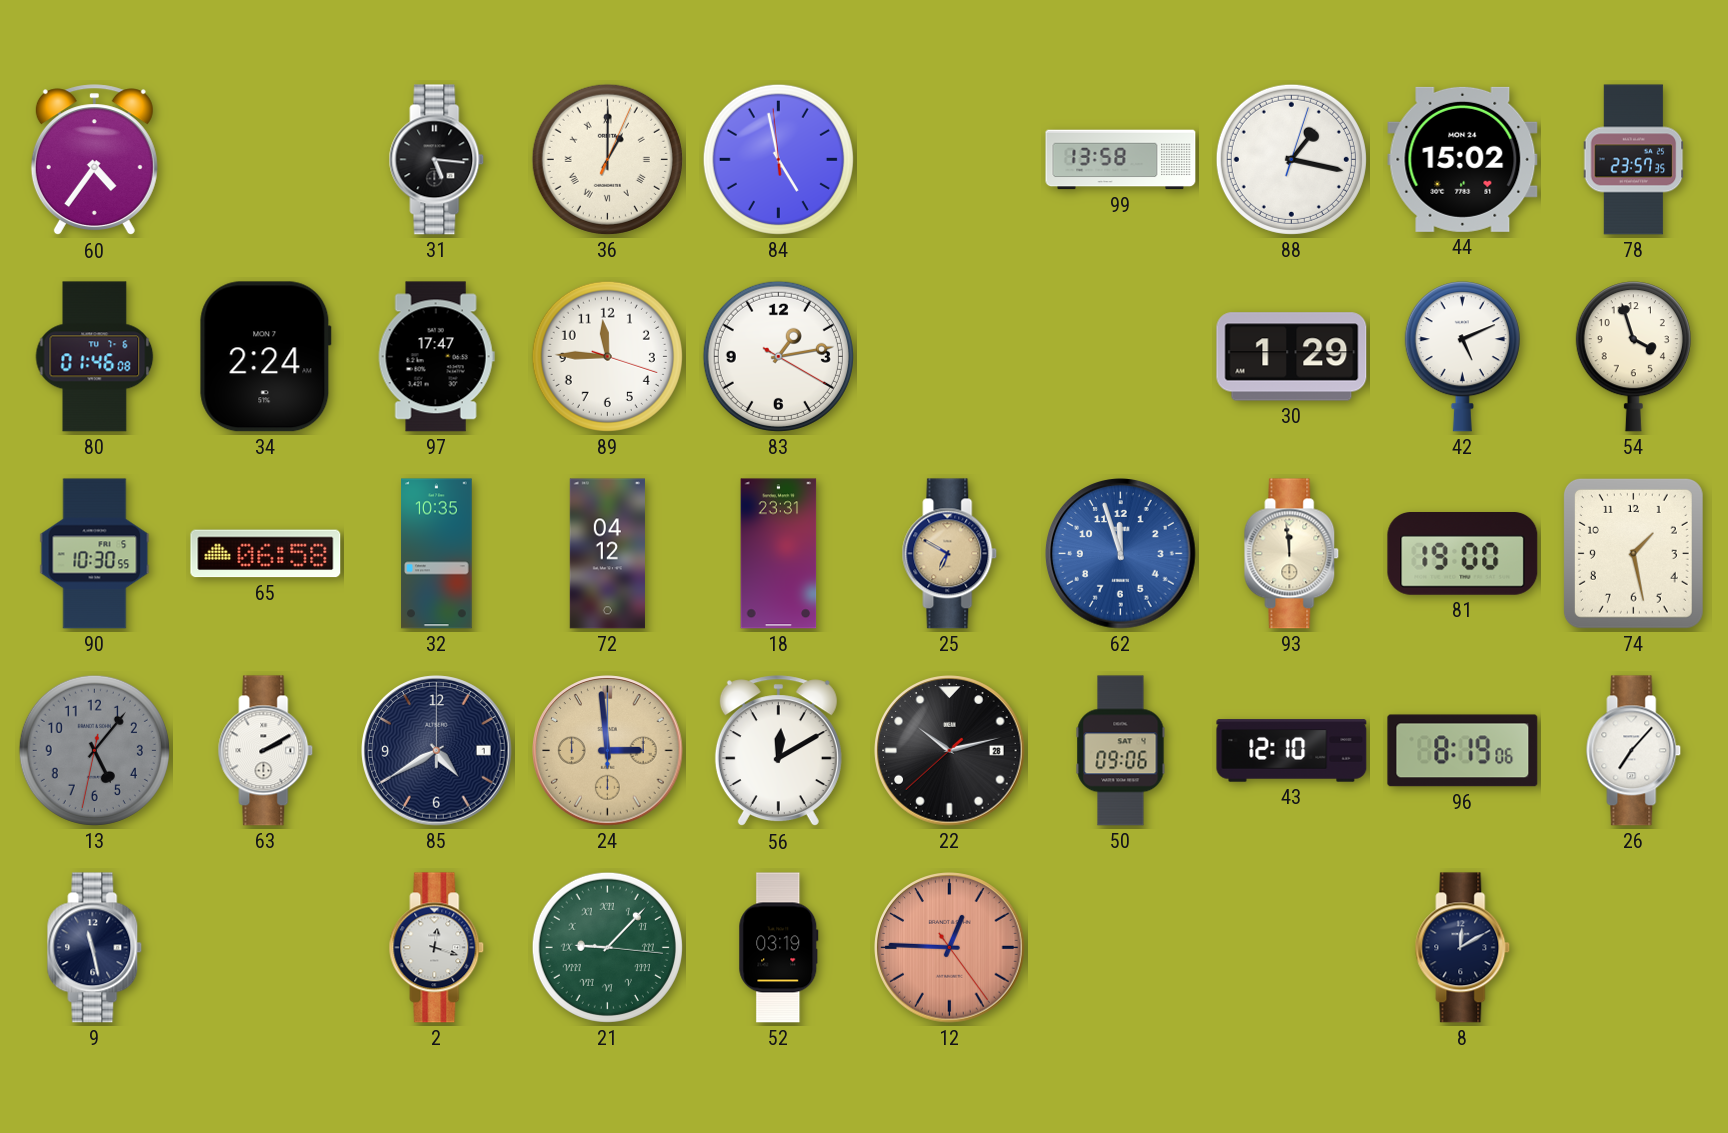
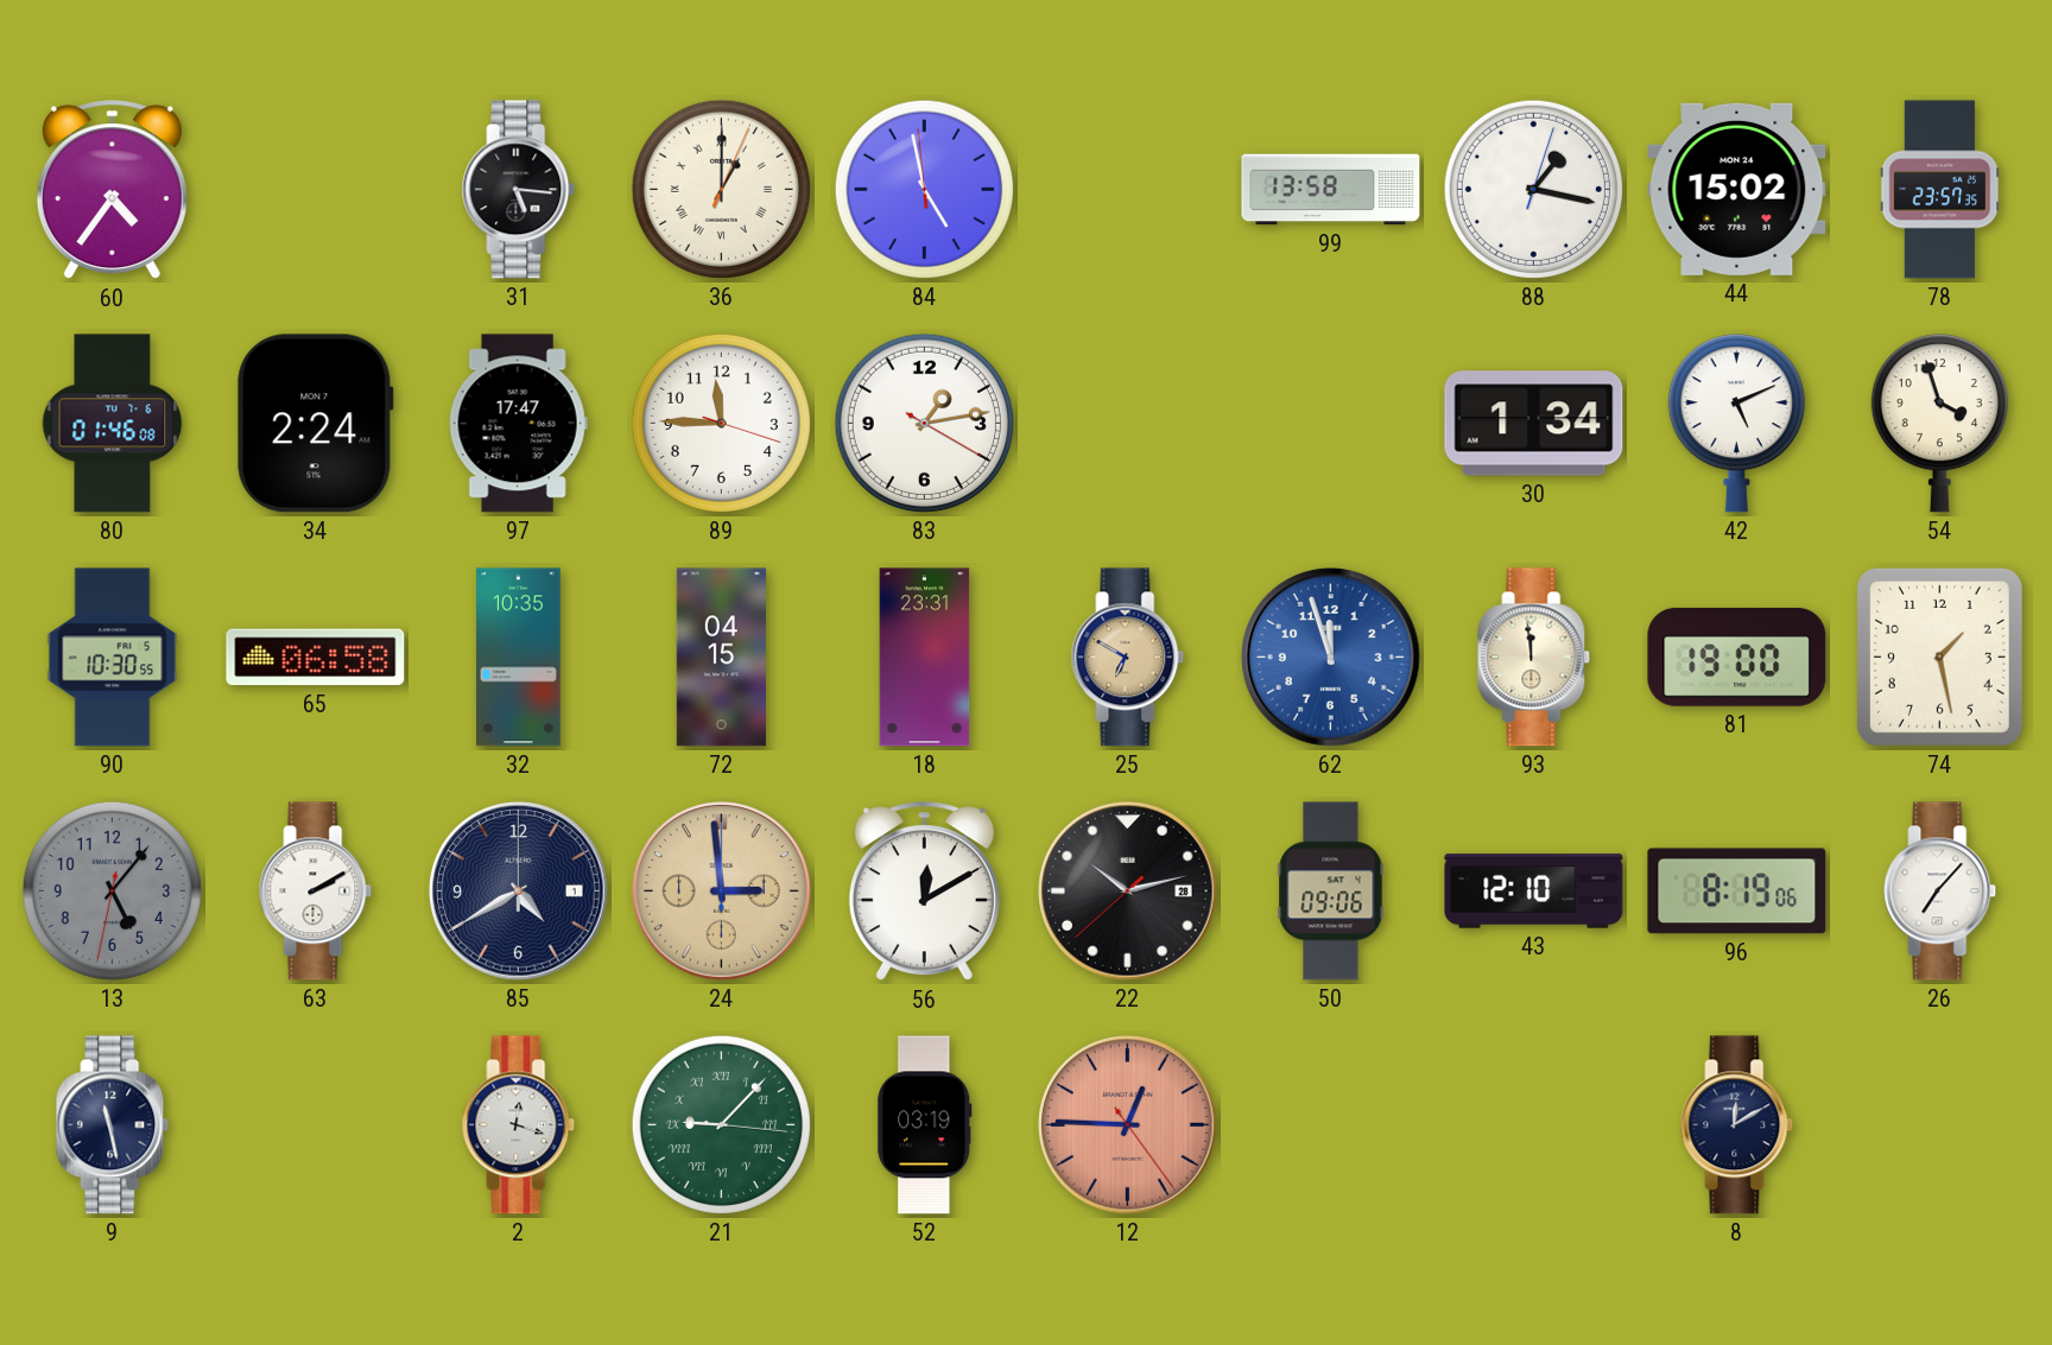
30: 1:29 -> 1:34
72: 04:12 -> 04:15
